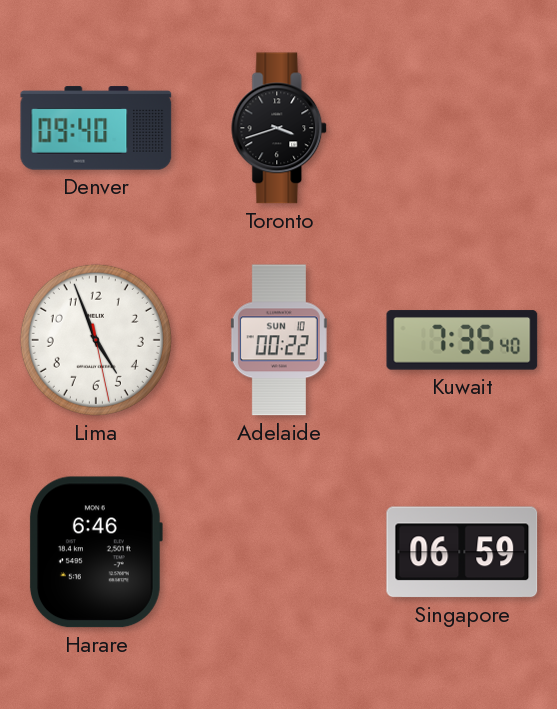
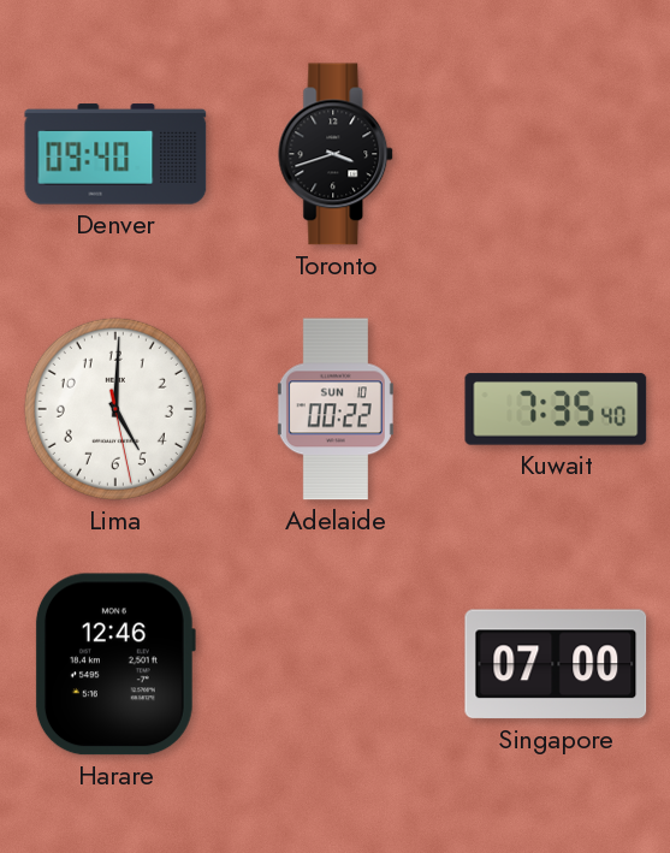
Lima: 4:56 -> 5:00
Harare: 6:46 -> 12:46
Singapore: 06:59 -> 07:00
